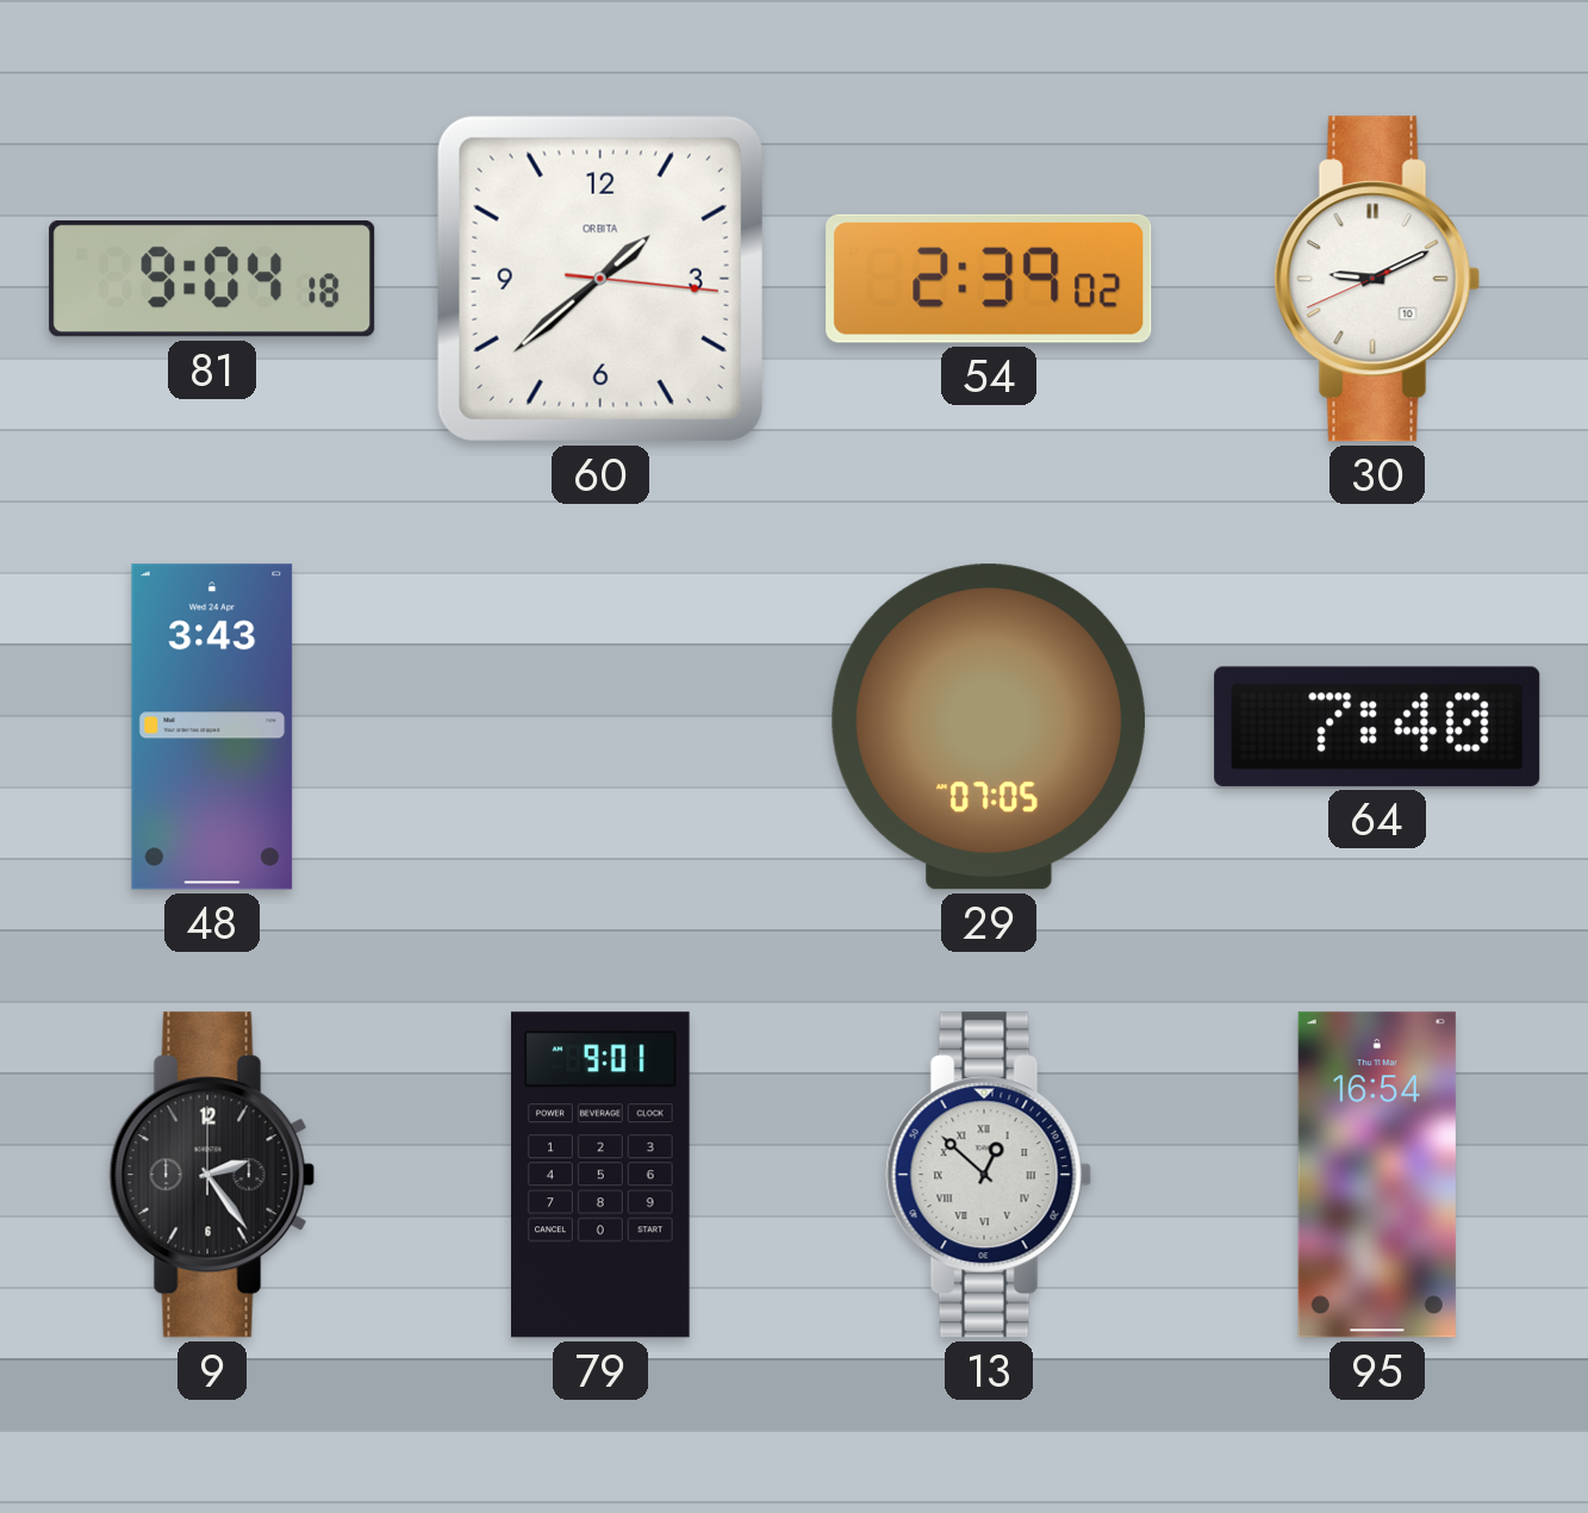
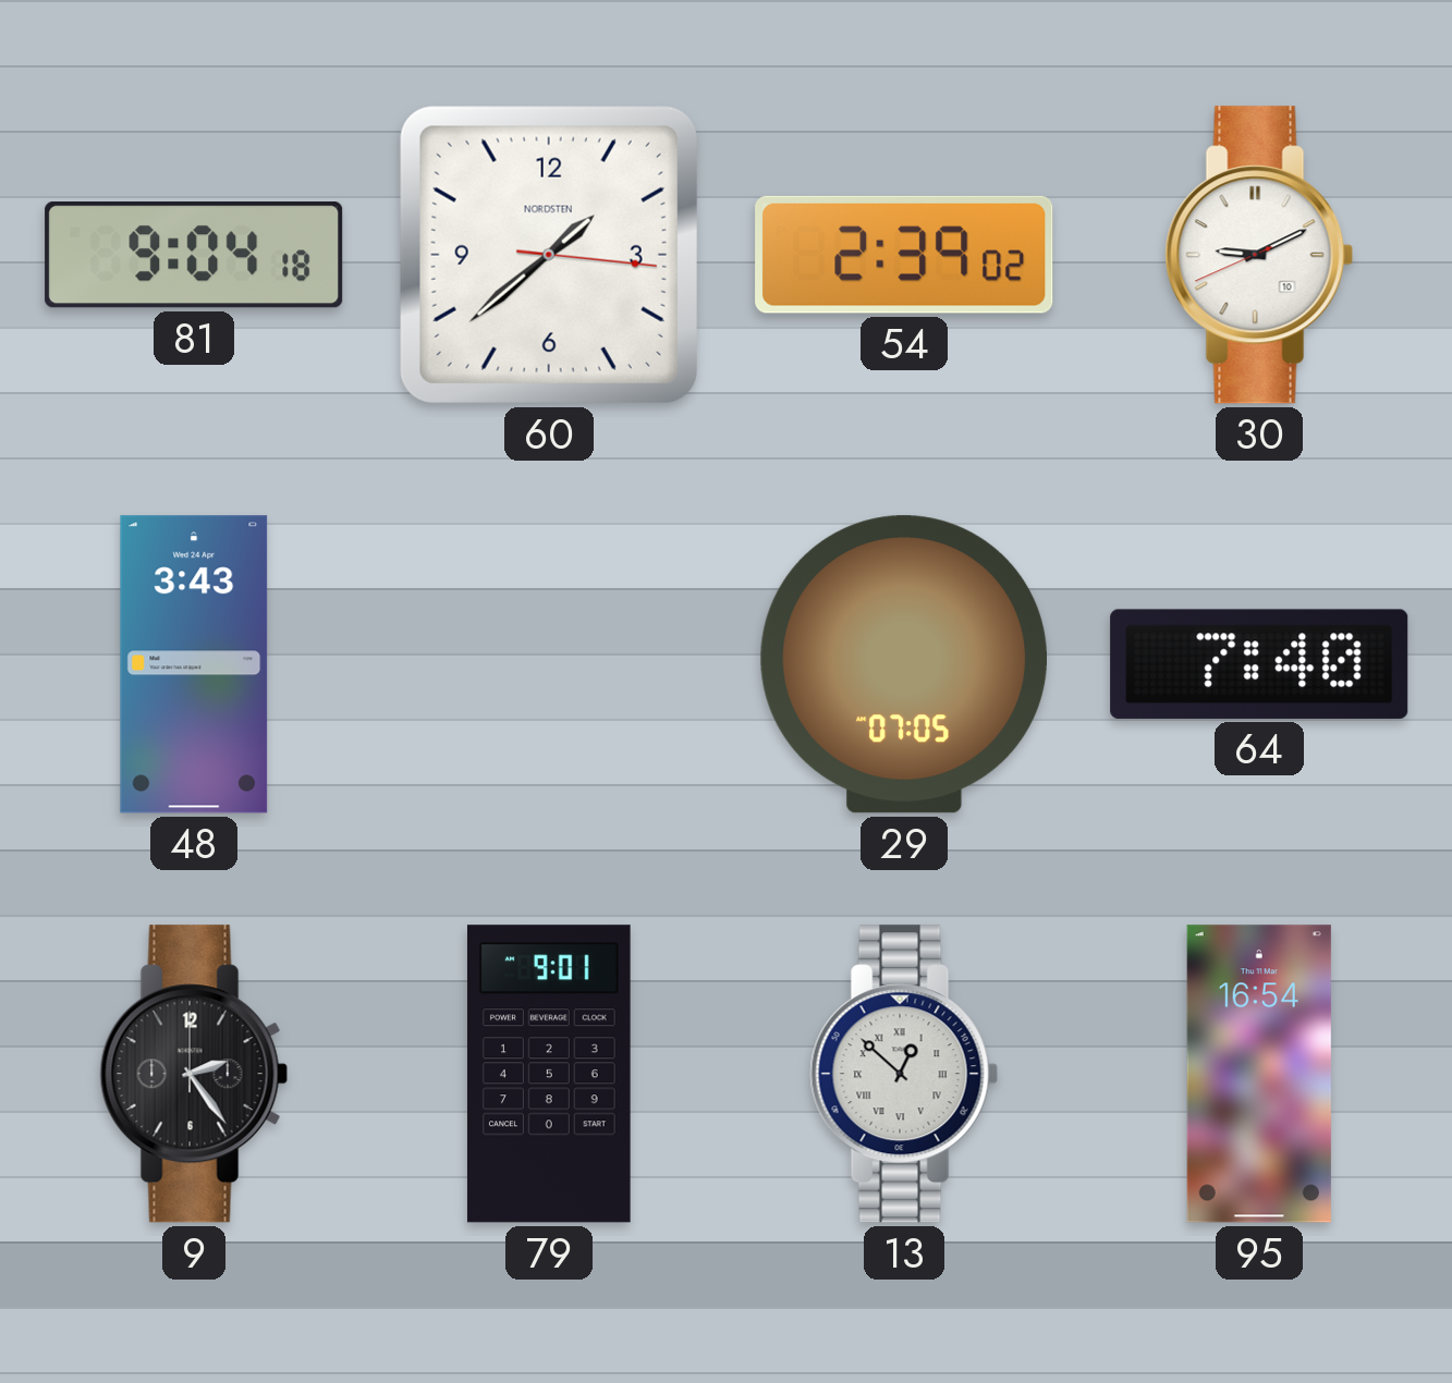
60 brand: ORBITA -> NORDSTEN
